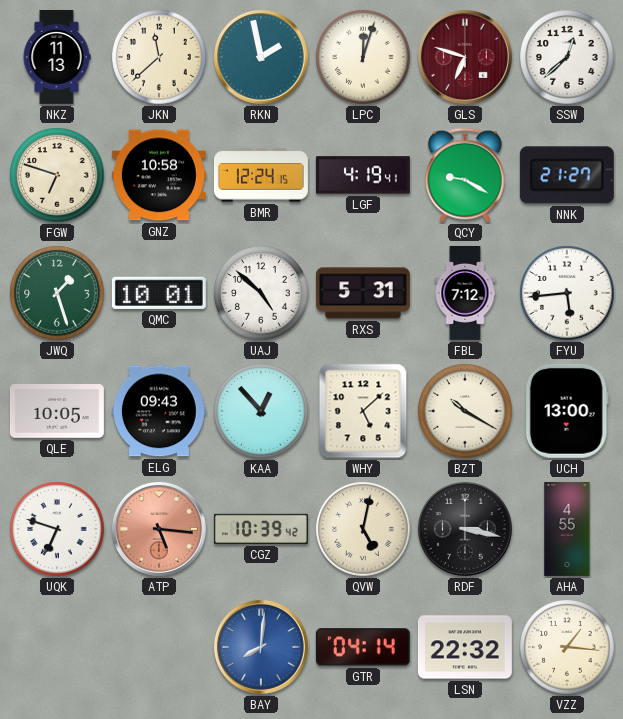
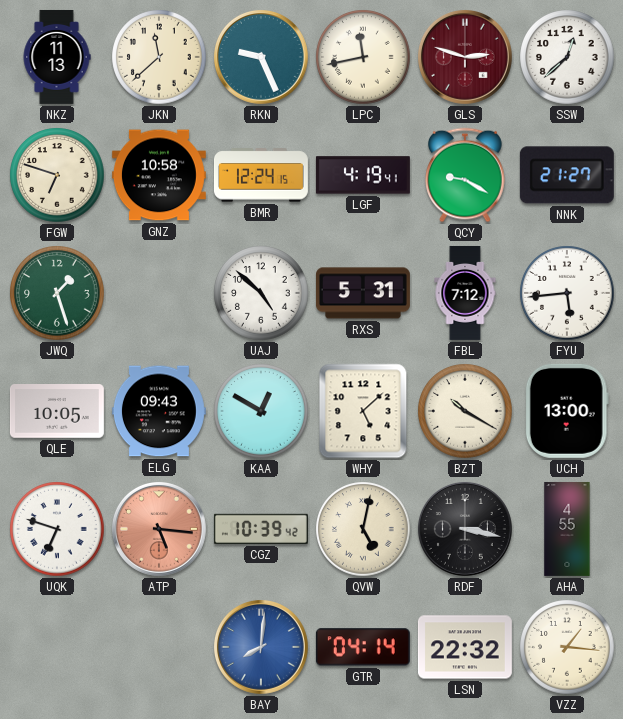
RKN: 1:58 -> 9:26
LPC: 12:03 -> 11:43
GLS: 6:48 -> 2:48
QMC: 10:01 -> none
KAA: 12:53 -> 12:50
